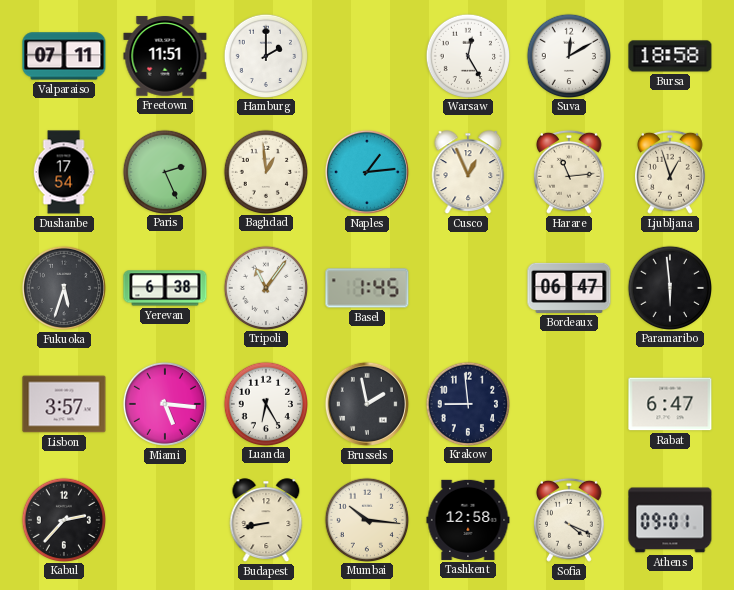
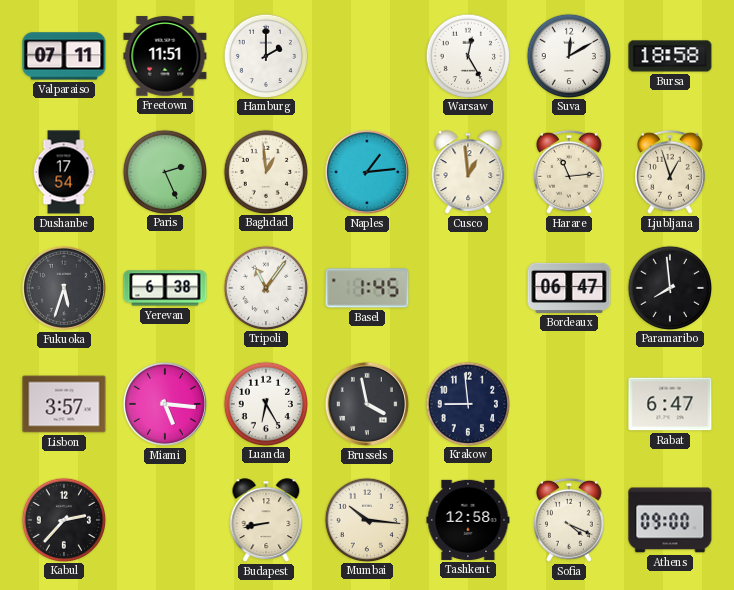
Cusco: 12:56 -> 12:59
Paramaribo: 5:59 -> 7:59
Brussels: 1:58 -> 3:58
Athens: 09:01 -> 09:00
